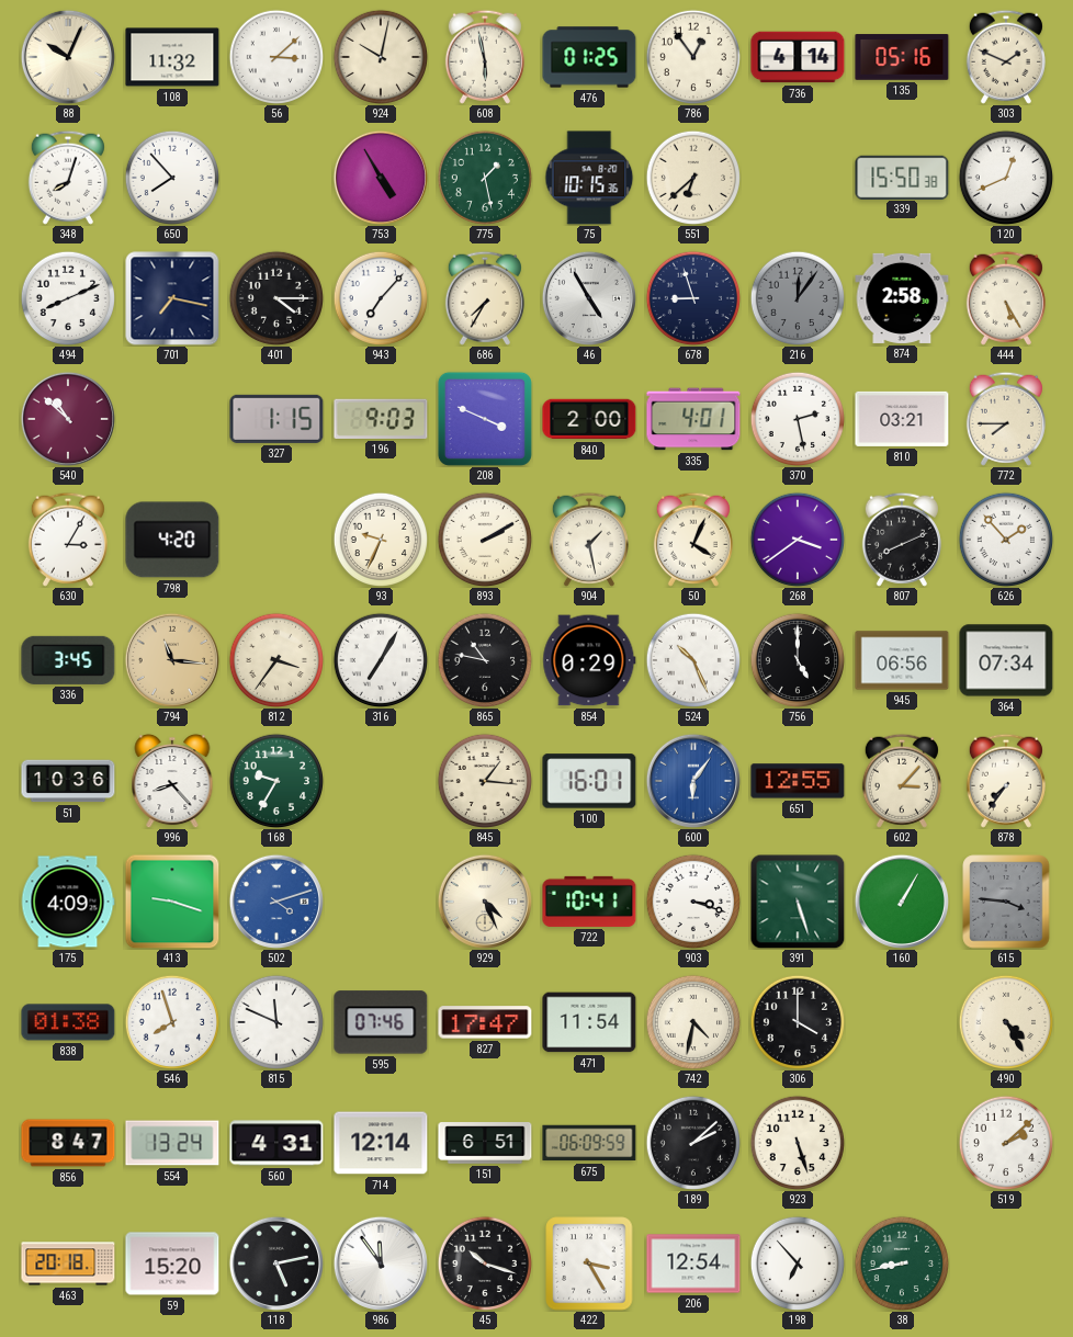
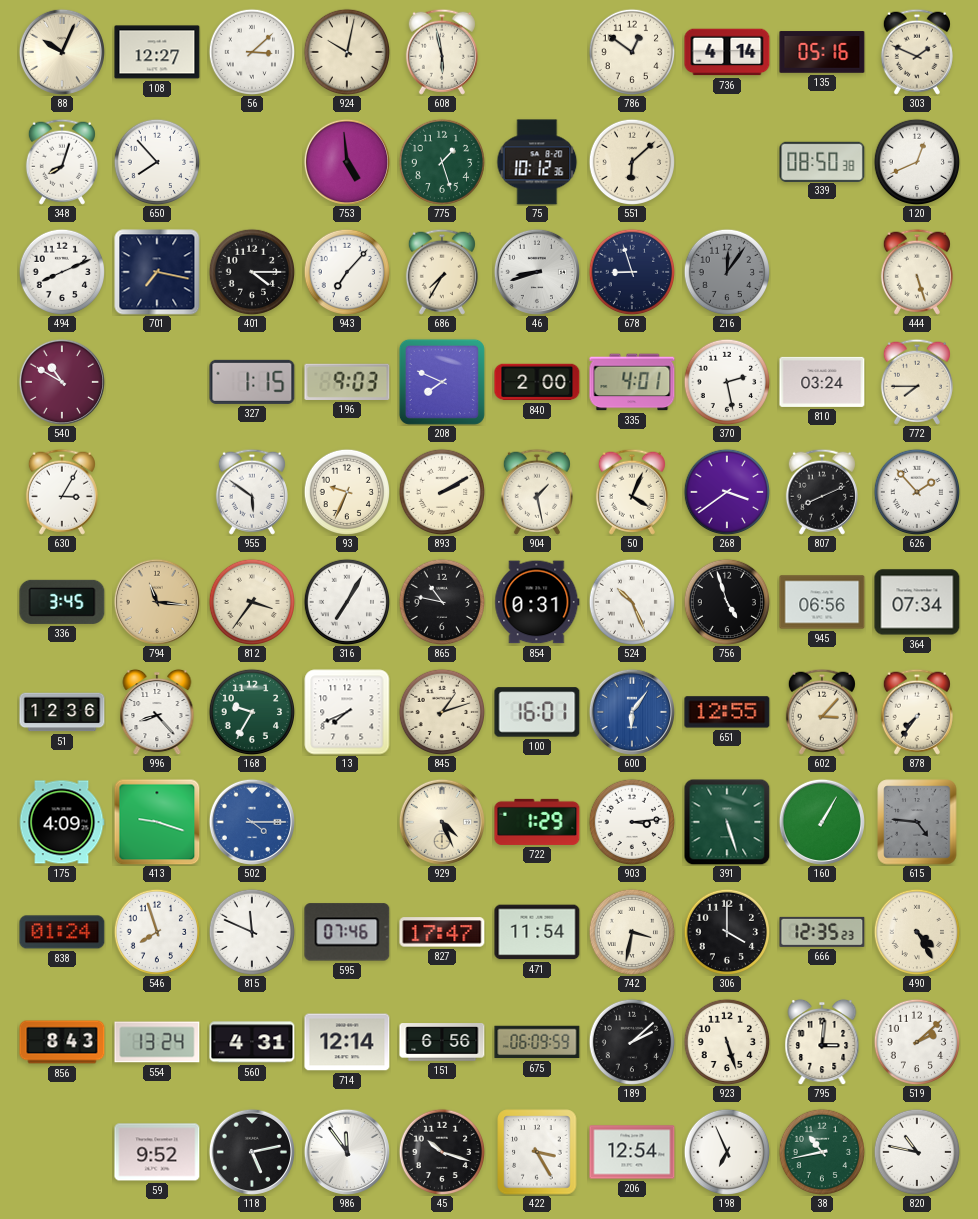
108: 11:32 -> 12:27
476: 01:25 -> none
786: 12:54 -> 12:51
753: 4:55 -> 4:59
775: 1:28 -> 1:27
75: 10:15 -> 10:12
551: 6:38 -> 6:08
339: 15:50 -> 08:50
46: 4:55 -> 8:42
874: 2:58 -> none
444: 5:25 -> 5:27
540: 10:52 -> 10:50
208: 3:49 -> 7:49
810: 03:21 -> 03:24
798: 4:20 -> none
955: none -> 5:51
854: 0:29 -> 0:31
756: 5:00 -> 4:57
51: 10:36 -> 12:36
13: none -> 7:41
845: 1:16 -> 1:12
502: 4:12 -> 4:15
722: 10:41 -> 1:29
903: 3:18 -> 3:14
615: 3:46 -> 4:46
838: 01:38 -> 01:24
742: 4:32 -> 3:32
666: none -> 12:35
856: 8:47 -> 8:43
151: 6:51 -> 6:56
795: none -> 3:01
463: 20:18 -> none
59: 15:20 -> 9:52
198: 6:53 -> 6:56
38: 8:43 -> 10:43
820: none -> 10:47
